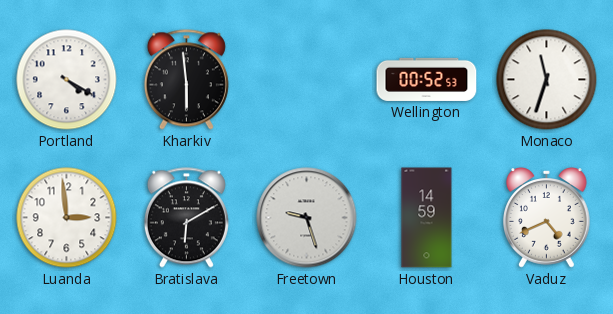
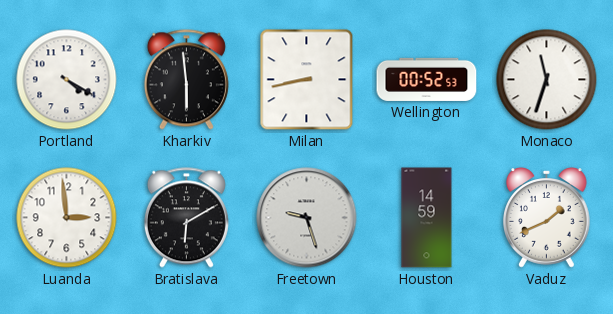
Milan: none -> 8:43
Vaduz: 4:41 -> 1:41
